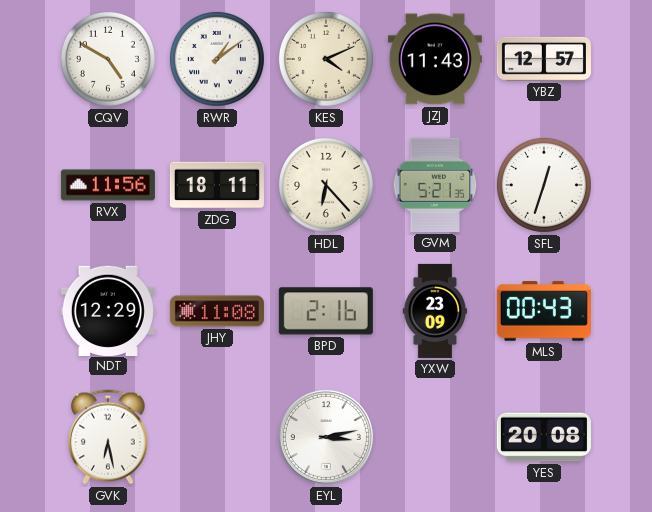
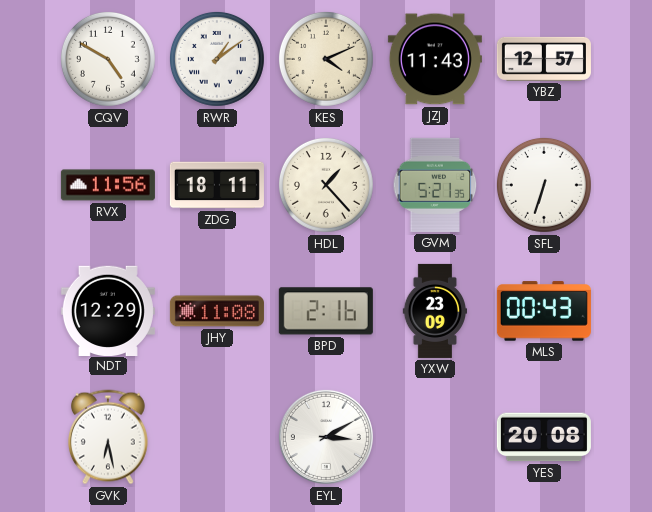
HDL: 6:23 -> 1:23
SFL: 12:33 -> 6:33
EYL: 3:13 -> 3:10
